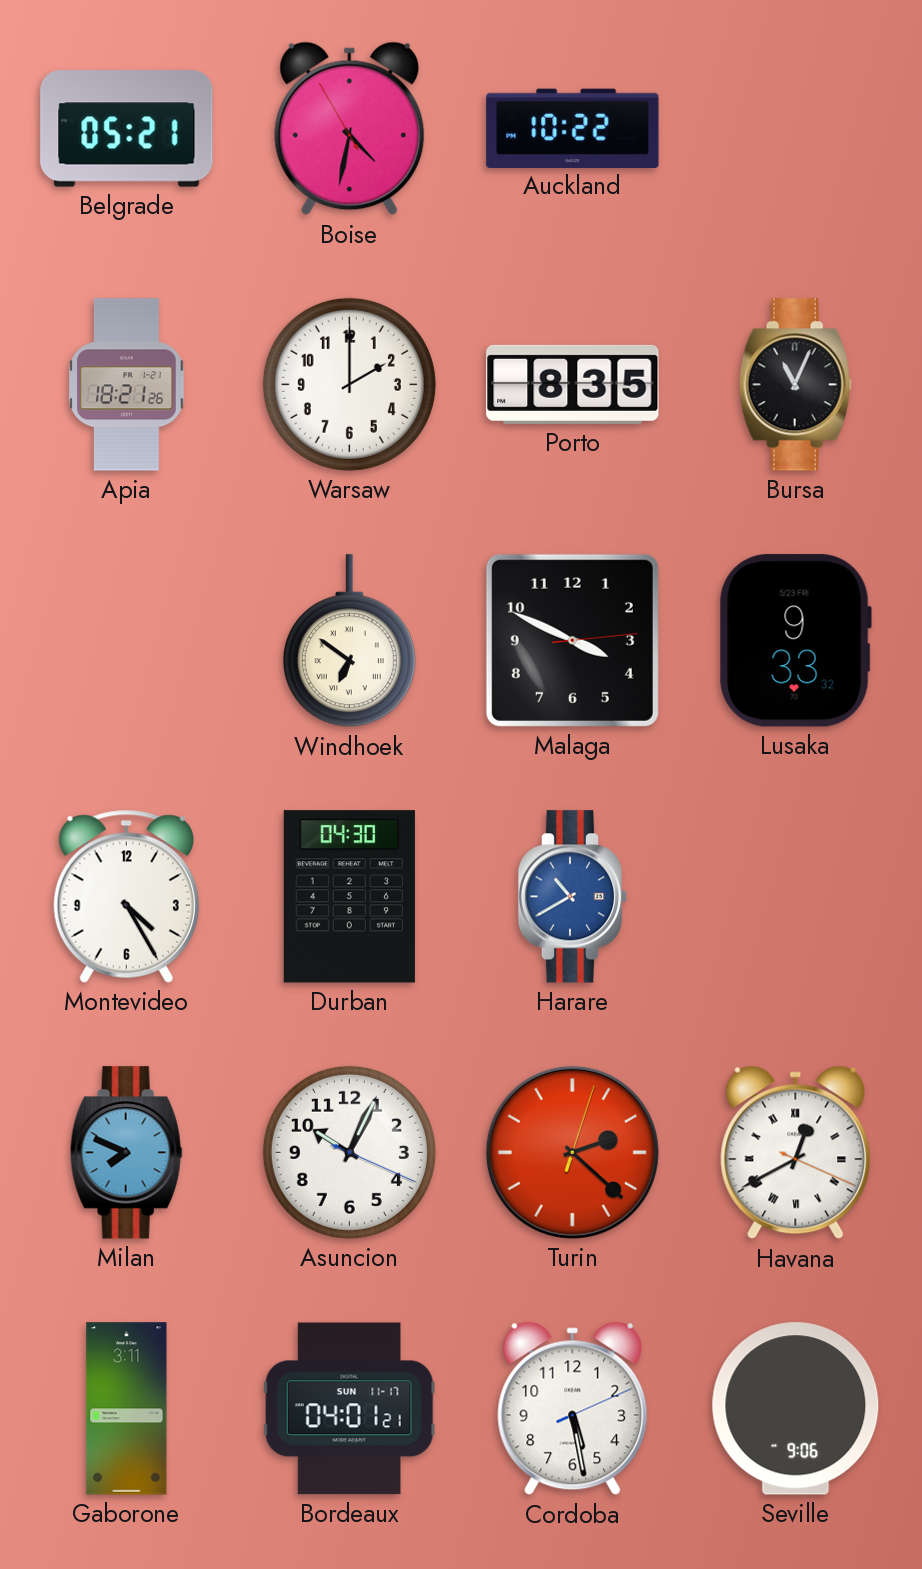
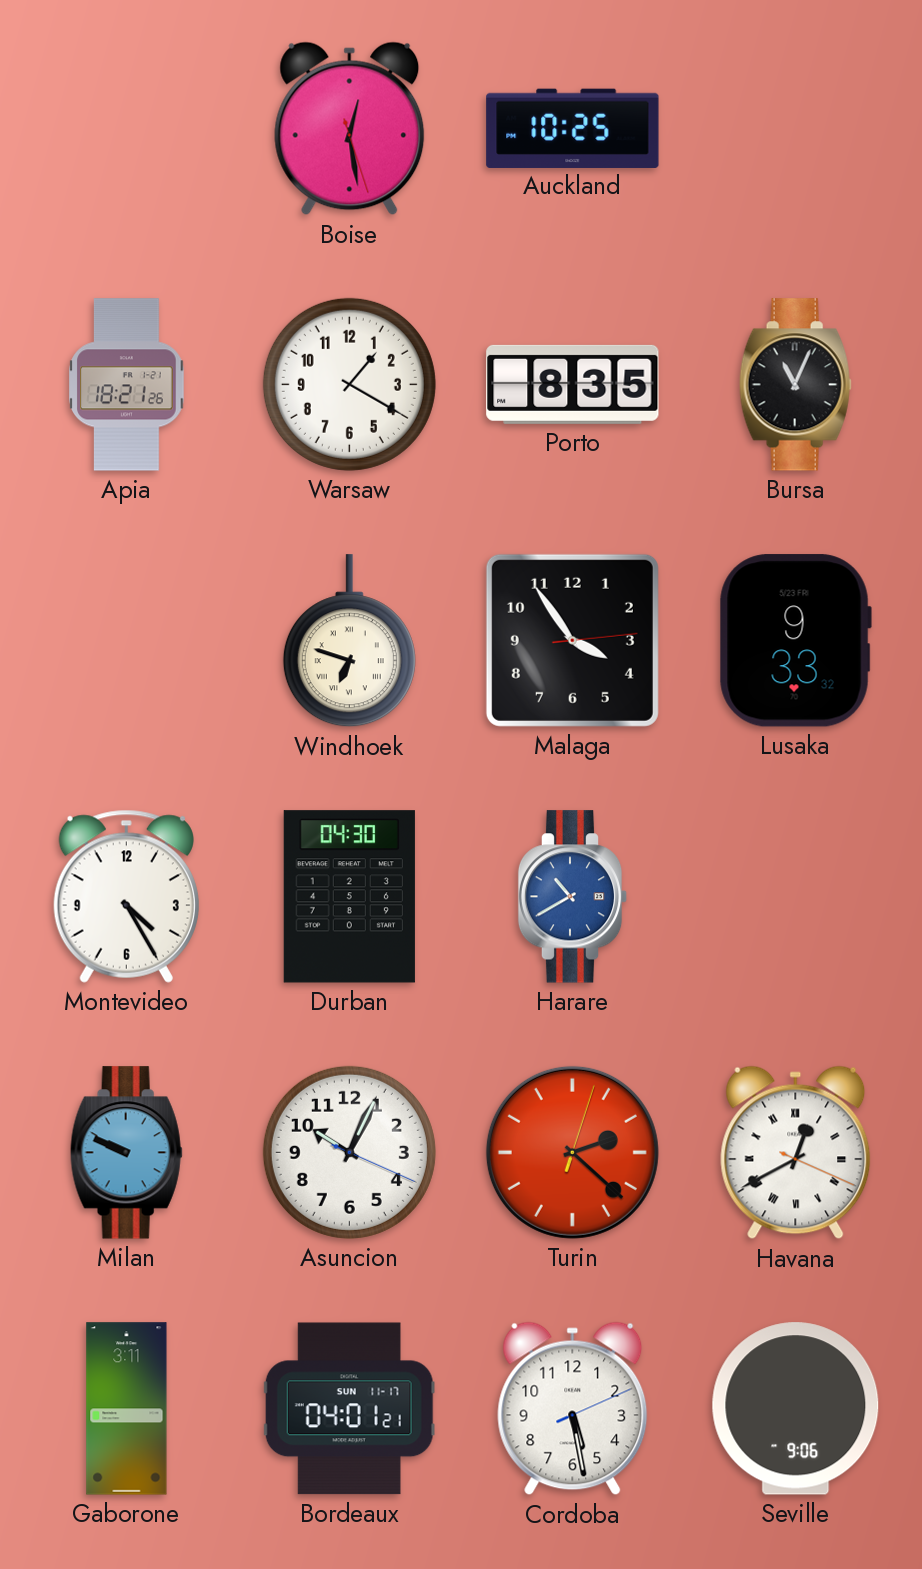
Belgrade: 05:21 -> none
Boise: 4:31 -> 12:28
Auckland: 10:22 -> 10:25
Warsaw: 2:00 -> 1:20
Windhoek: 6:51 -> 6:48
Malaga: 3:49 -> 3:54
Milan: 7:49 -> 9:49
